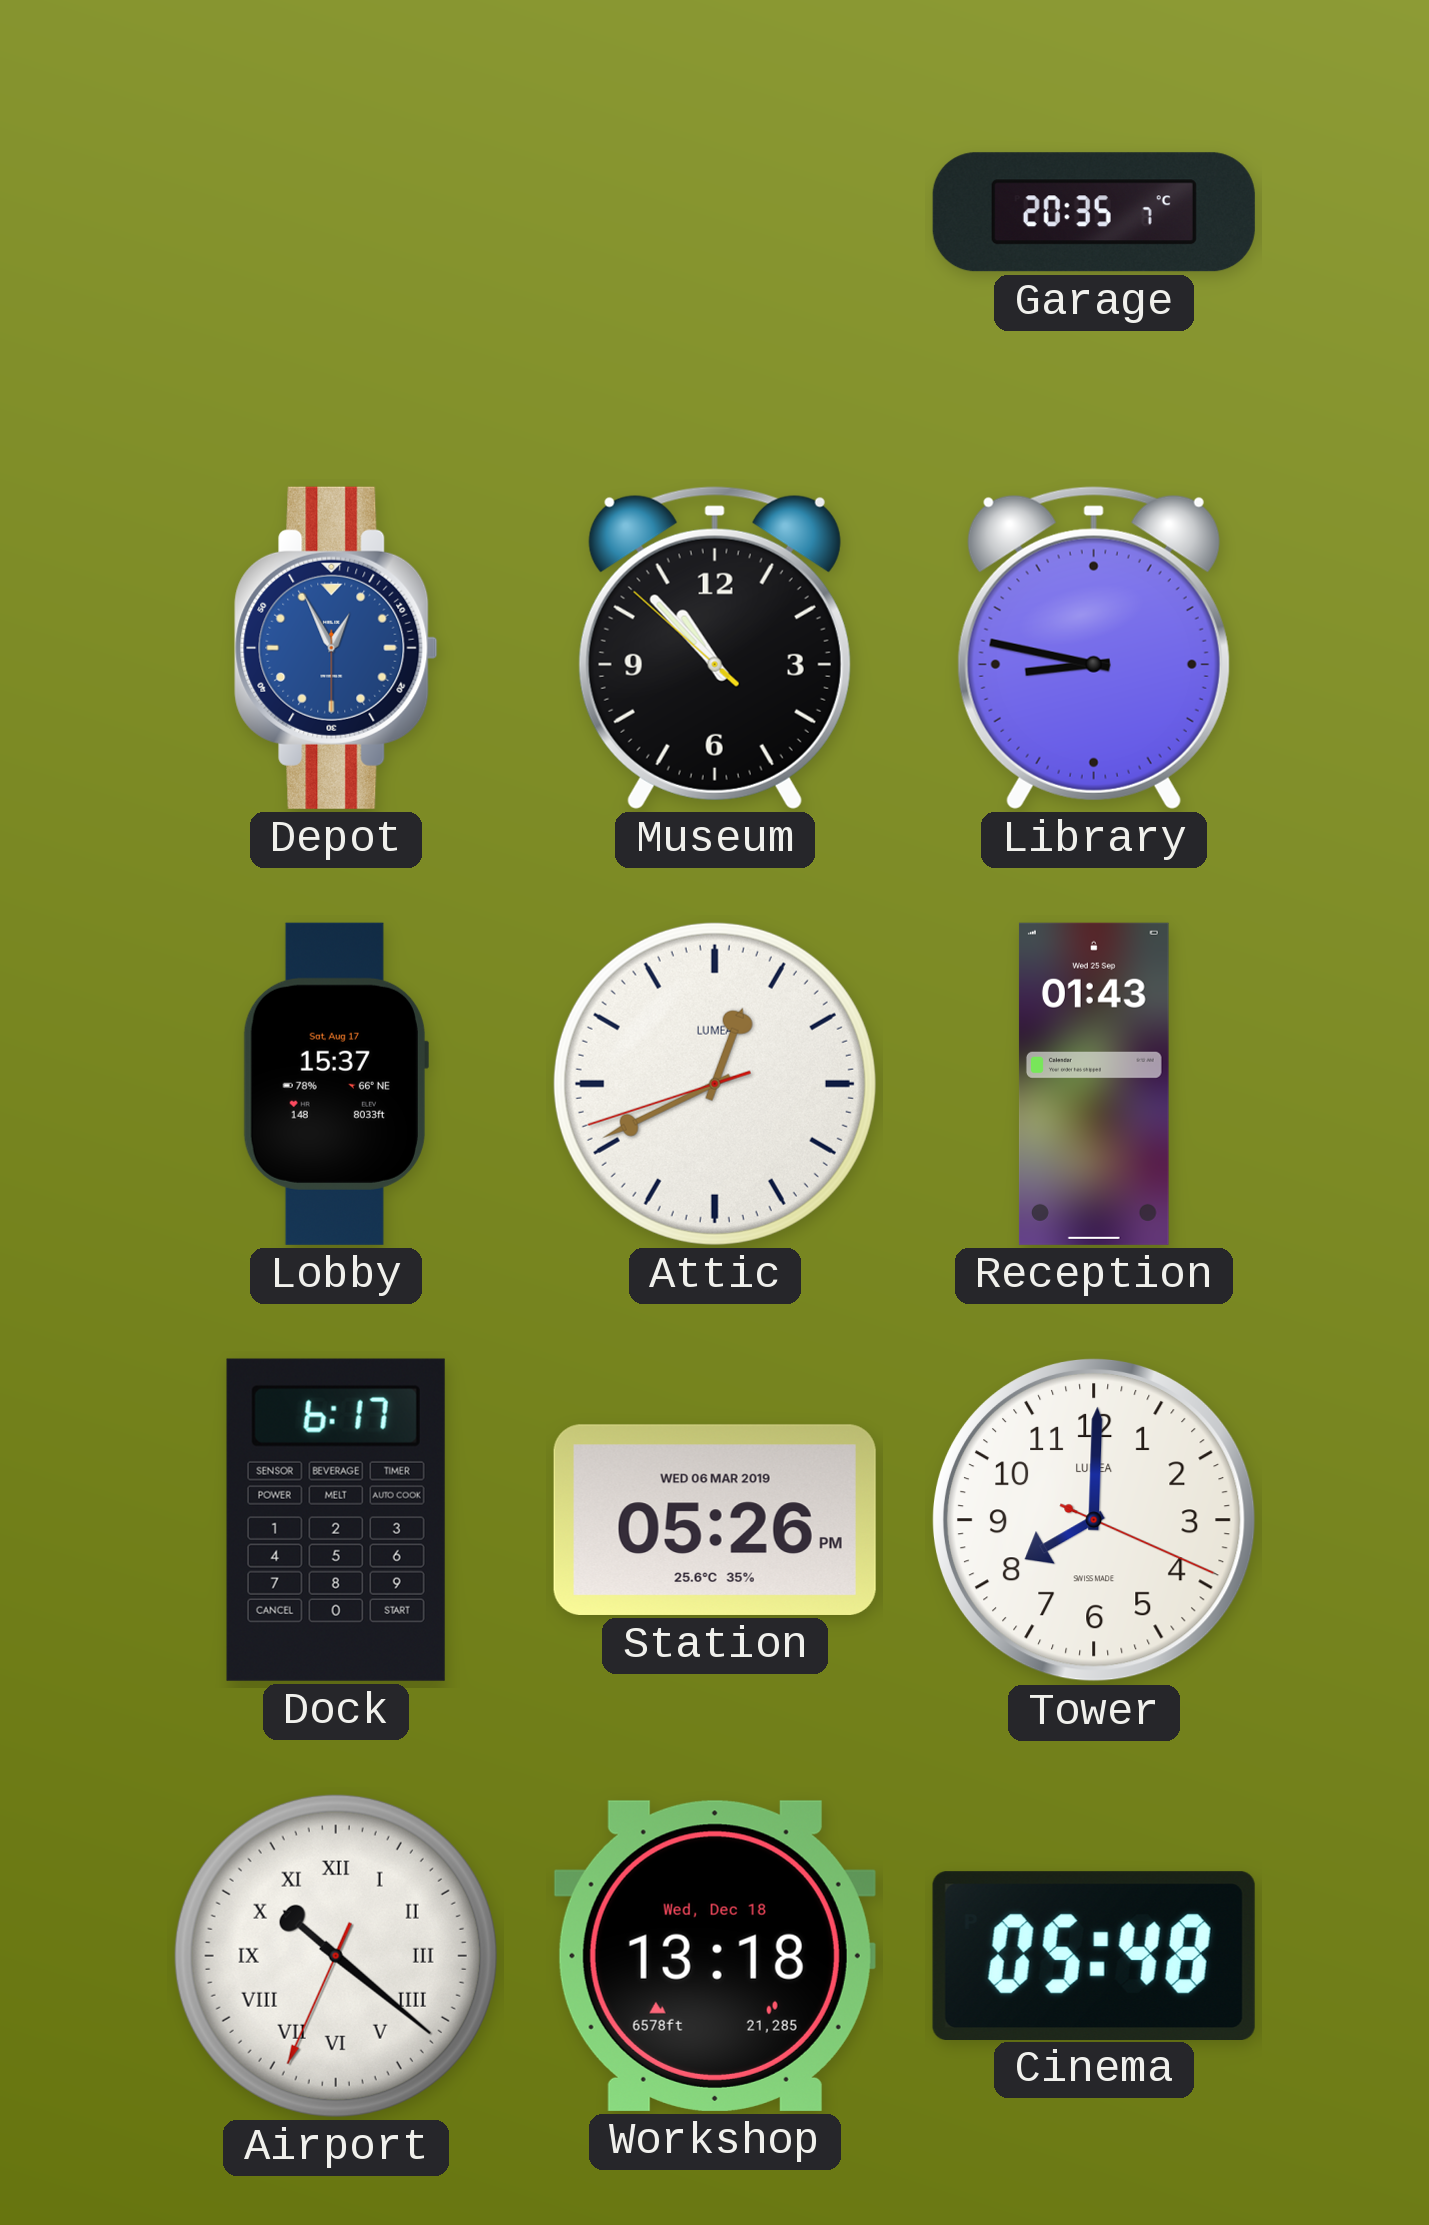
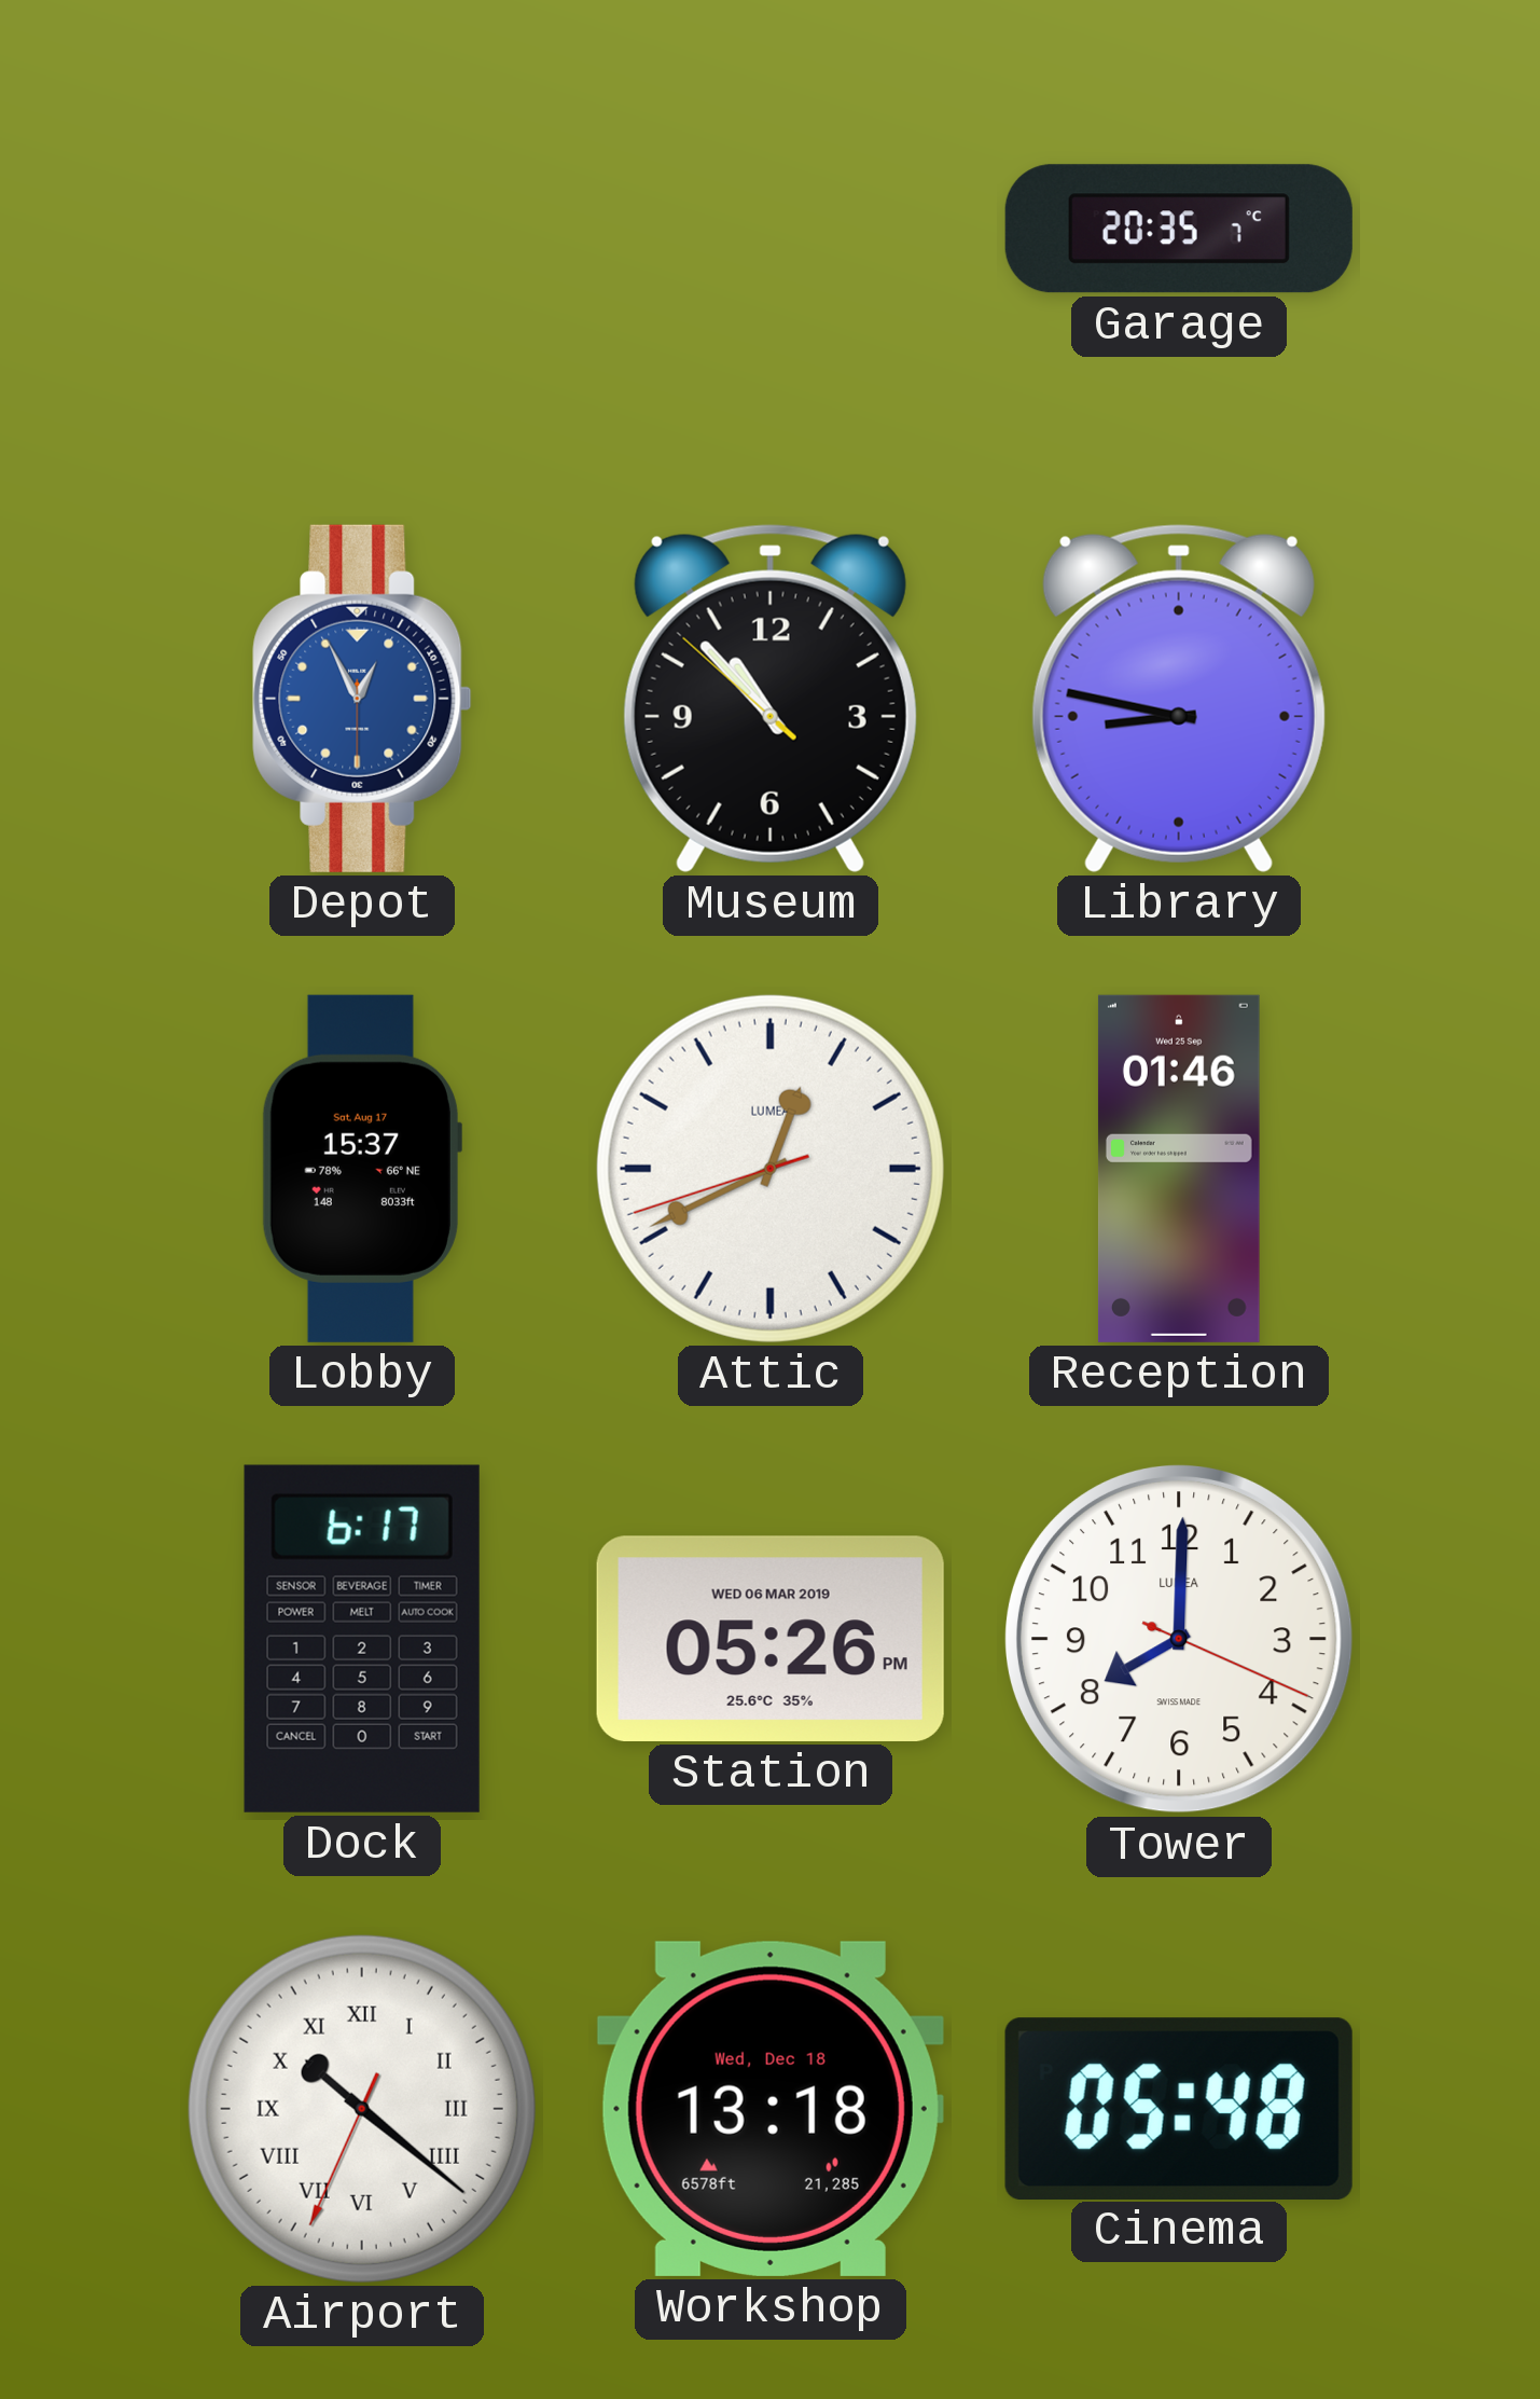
Reception: 01:43 -> 01:46
